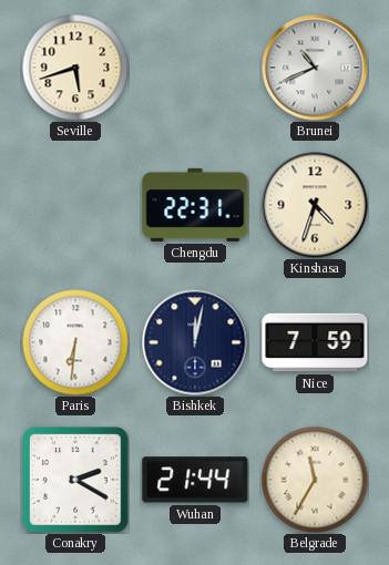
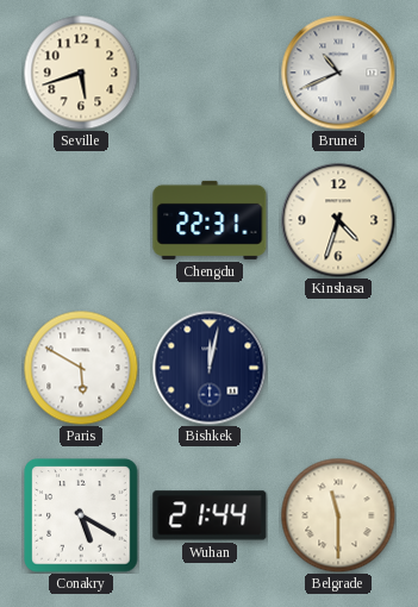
Paris: 6:31 -> 5:50
Nice: 7:59 -> none
Conakry: 2:20 -> 5:20
Belgrade: 11:35 -> 11:30
